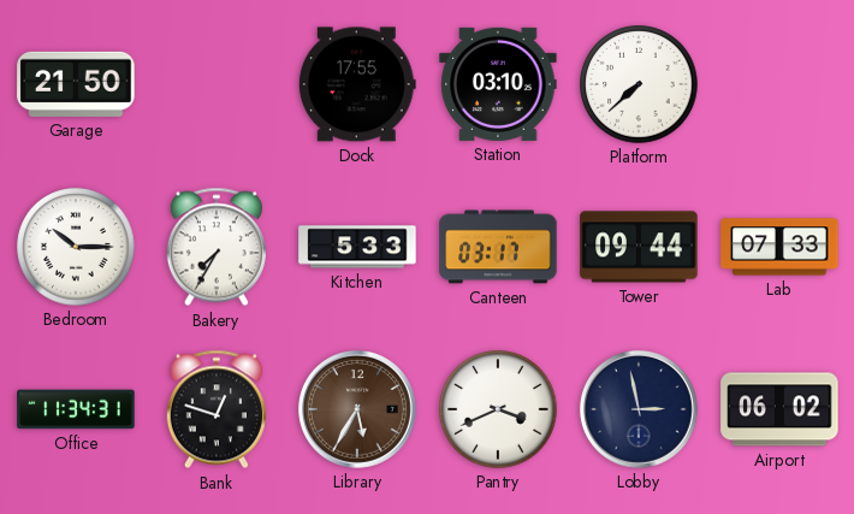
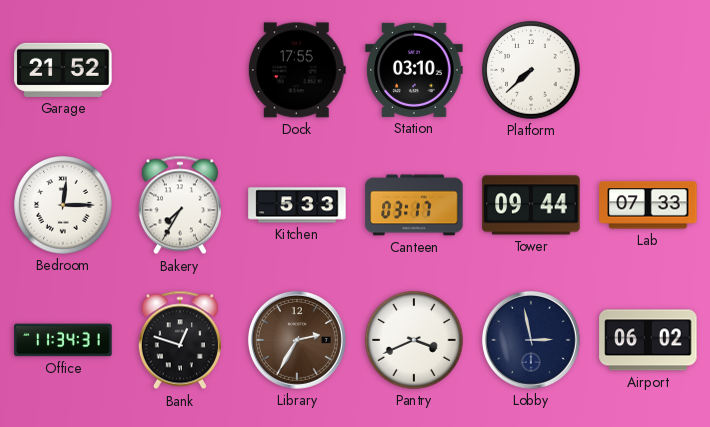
Garage: 21:50 -> 21:52
Bedroom: 10:15 -> 12:15
Library: 5:35 -> 2:35
